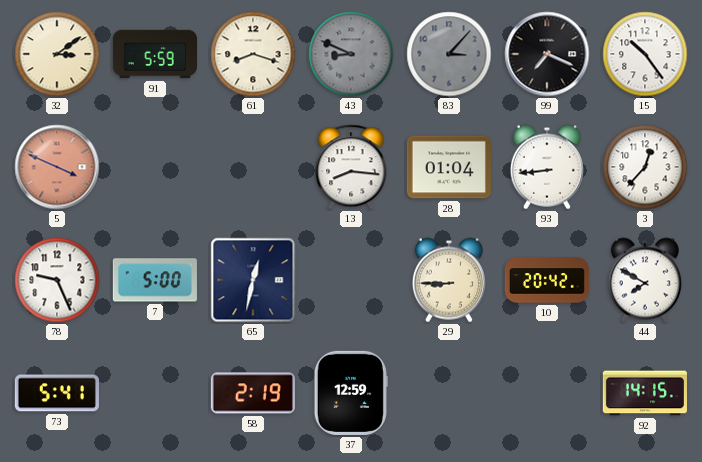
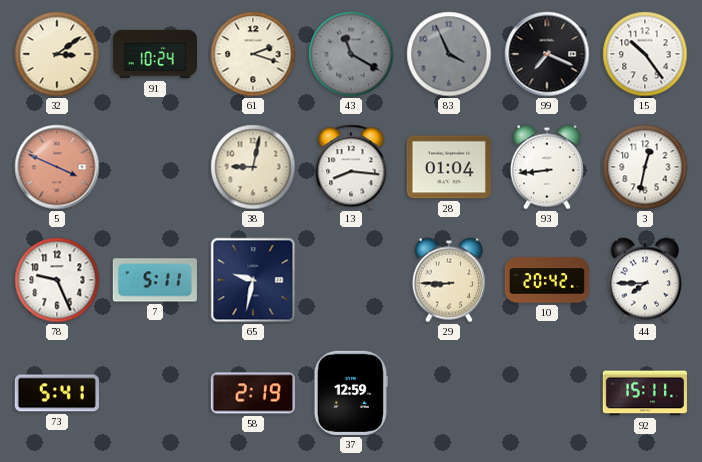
91: 5:59 -> 10:24
61: 8:18 -> 2:18
43: 8:49 -> 11:20
83: 3:07 -> 3:56
38: none -> 9:02
3: 12:37 -> 12:32
7: 5:00 -> 5:11
65: 12:32 -> 9:32
44: 7:50 -> 7:45
92: 14:15 -> 15:11
